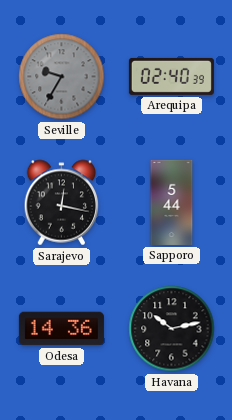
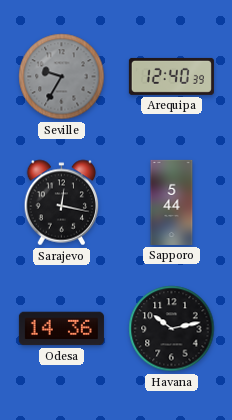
Arequipa: 02:40 -> 12:40
